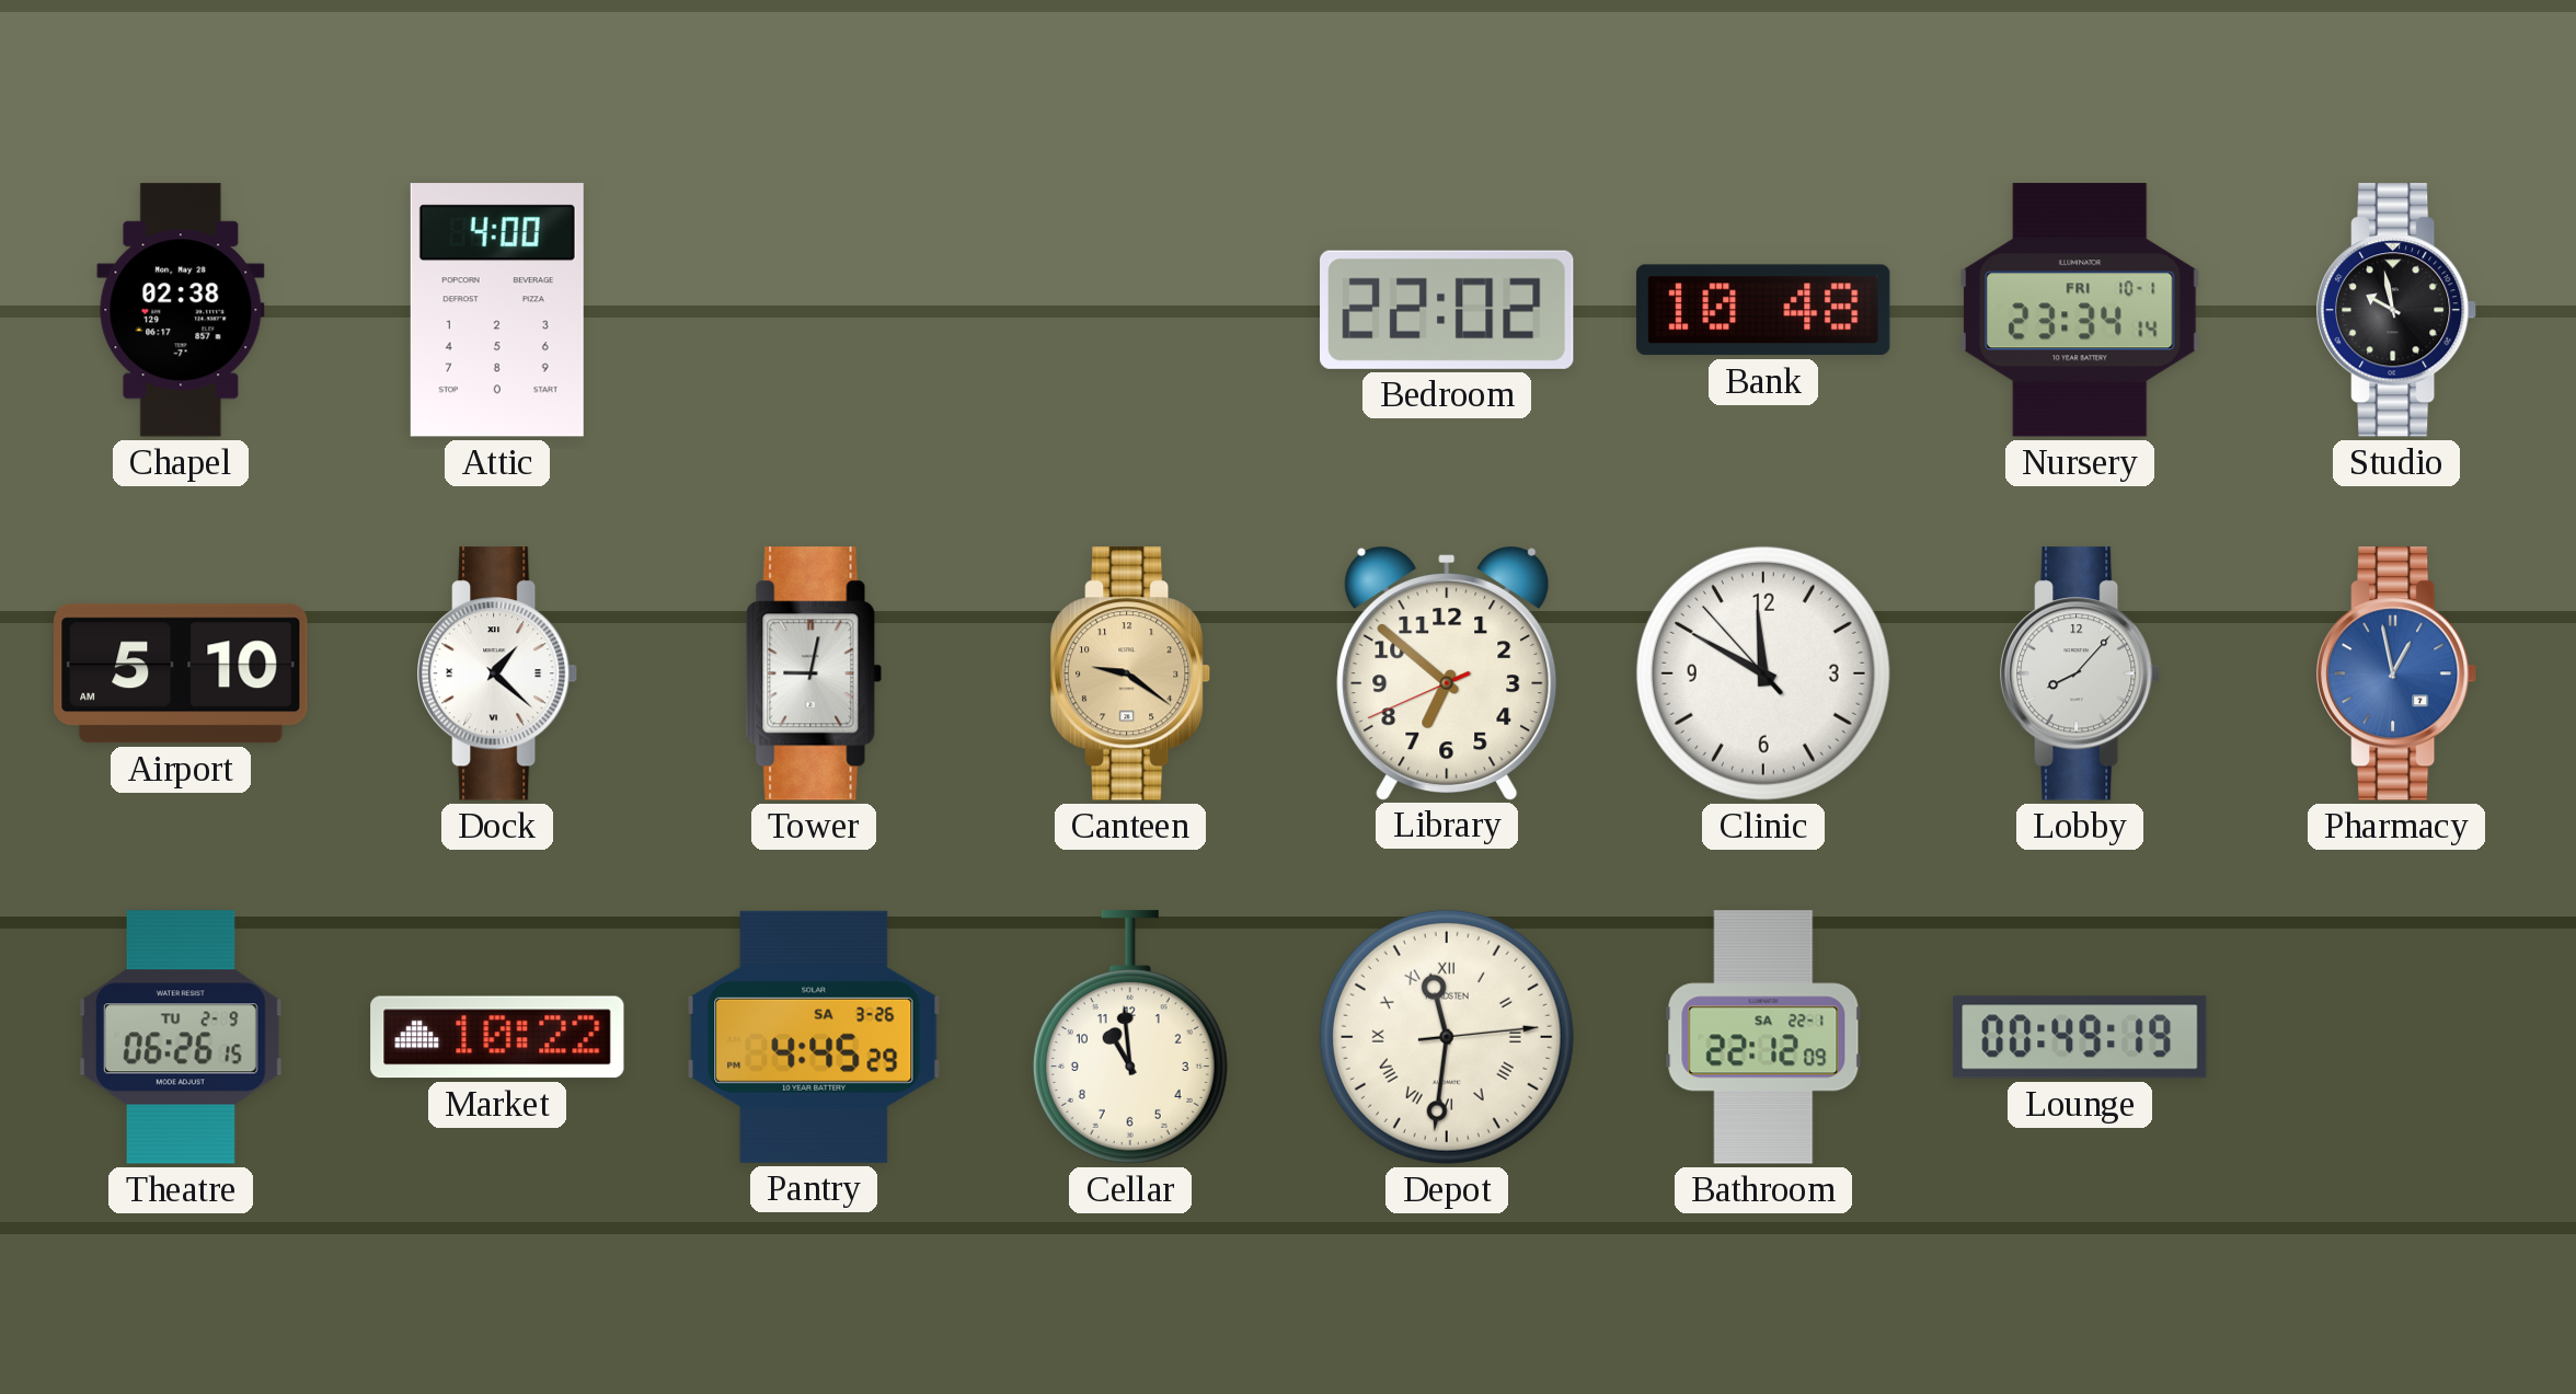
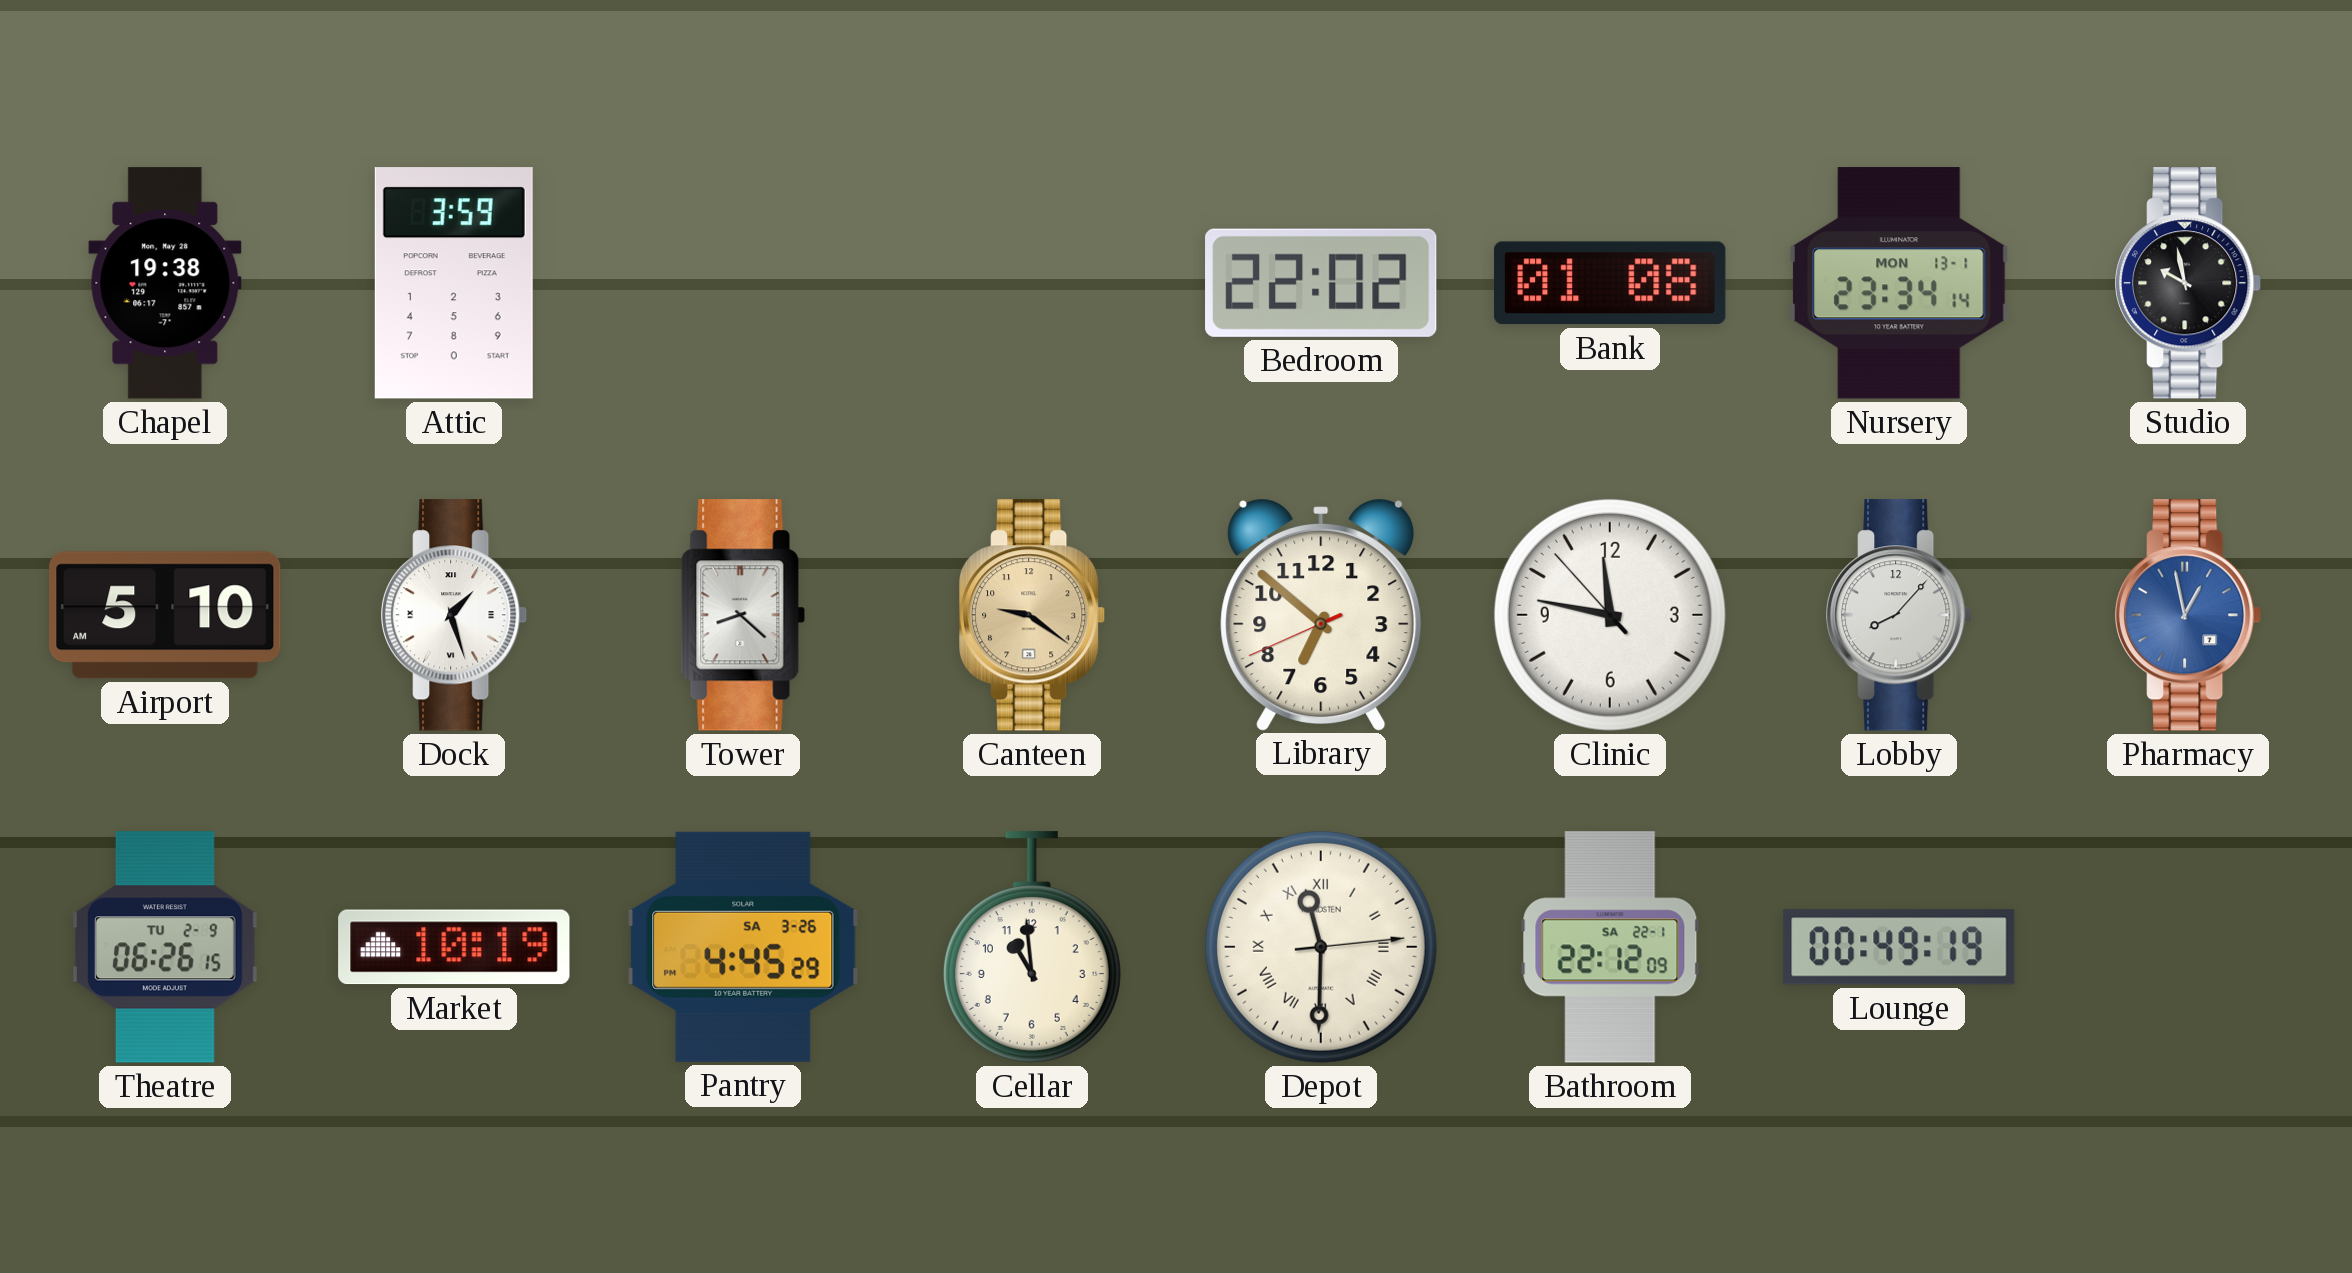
Chapel: 02:38 -> 19:38
Attic: 4:00 -> 3:59
Bank: 10:48 -> 01:08
Nursery date: FRI 10-1 -> MON 13-1
Dock: 1:22 -> 1:27
Tower: 9:02 -> 8:22
Clinic: 11:49 -> 11:46
Market: 10:22 -> 10:19
Depot: 11:31 -> 11:30
